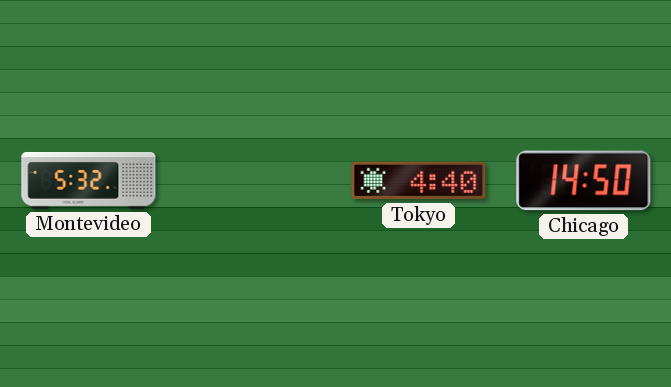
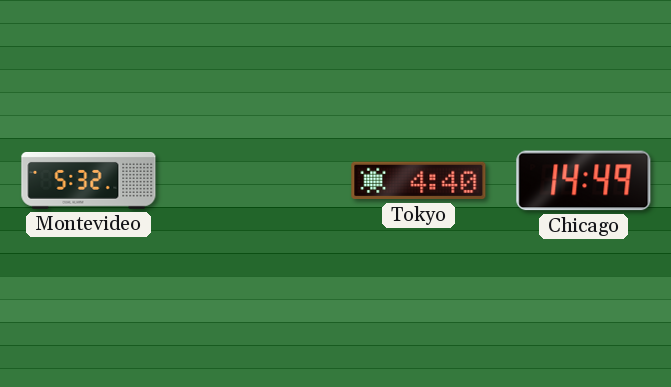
Chicago: 14:50 -> 14:49
